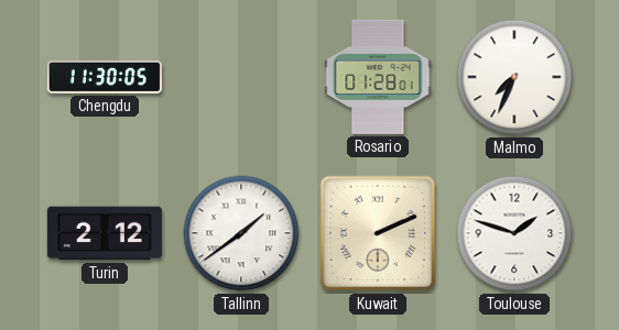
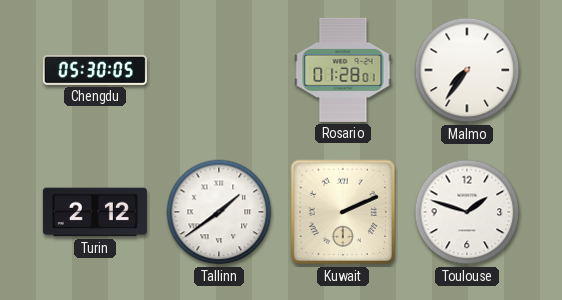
Chengdu: 11:30 -> 05:30
Malmo: 7:34 -> 7:36
